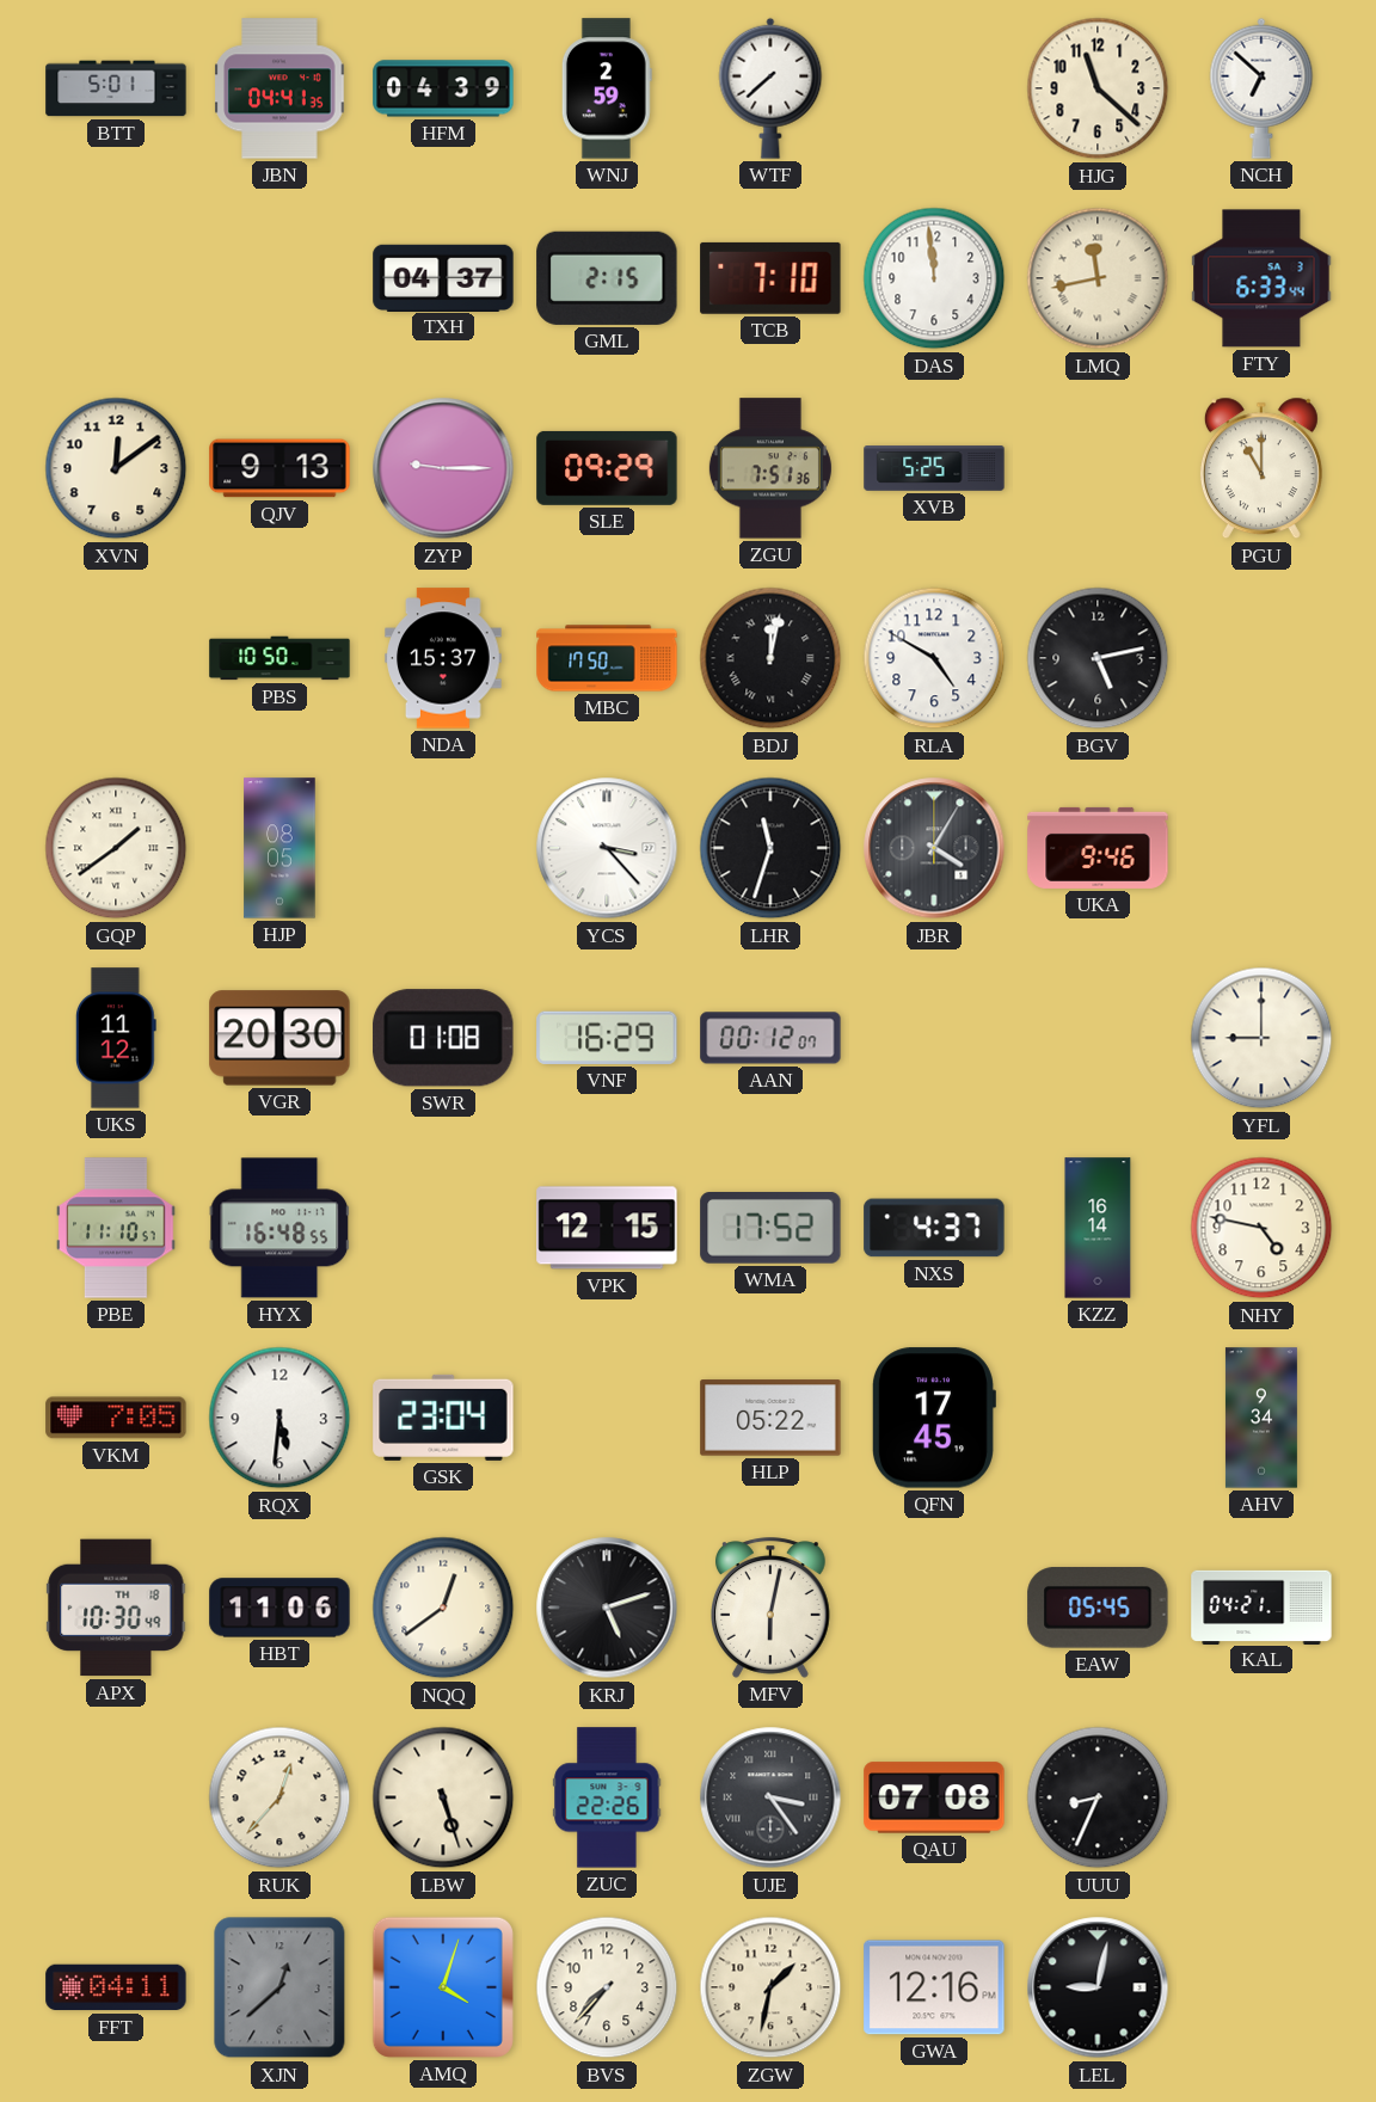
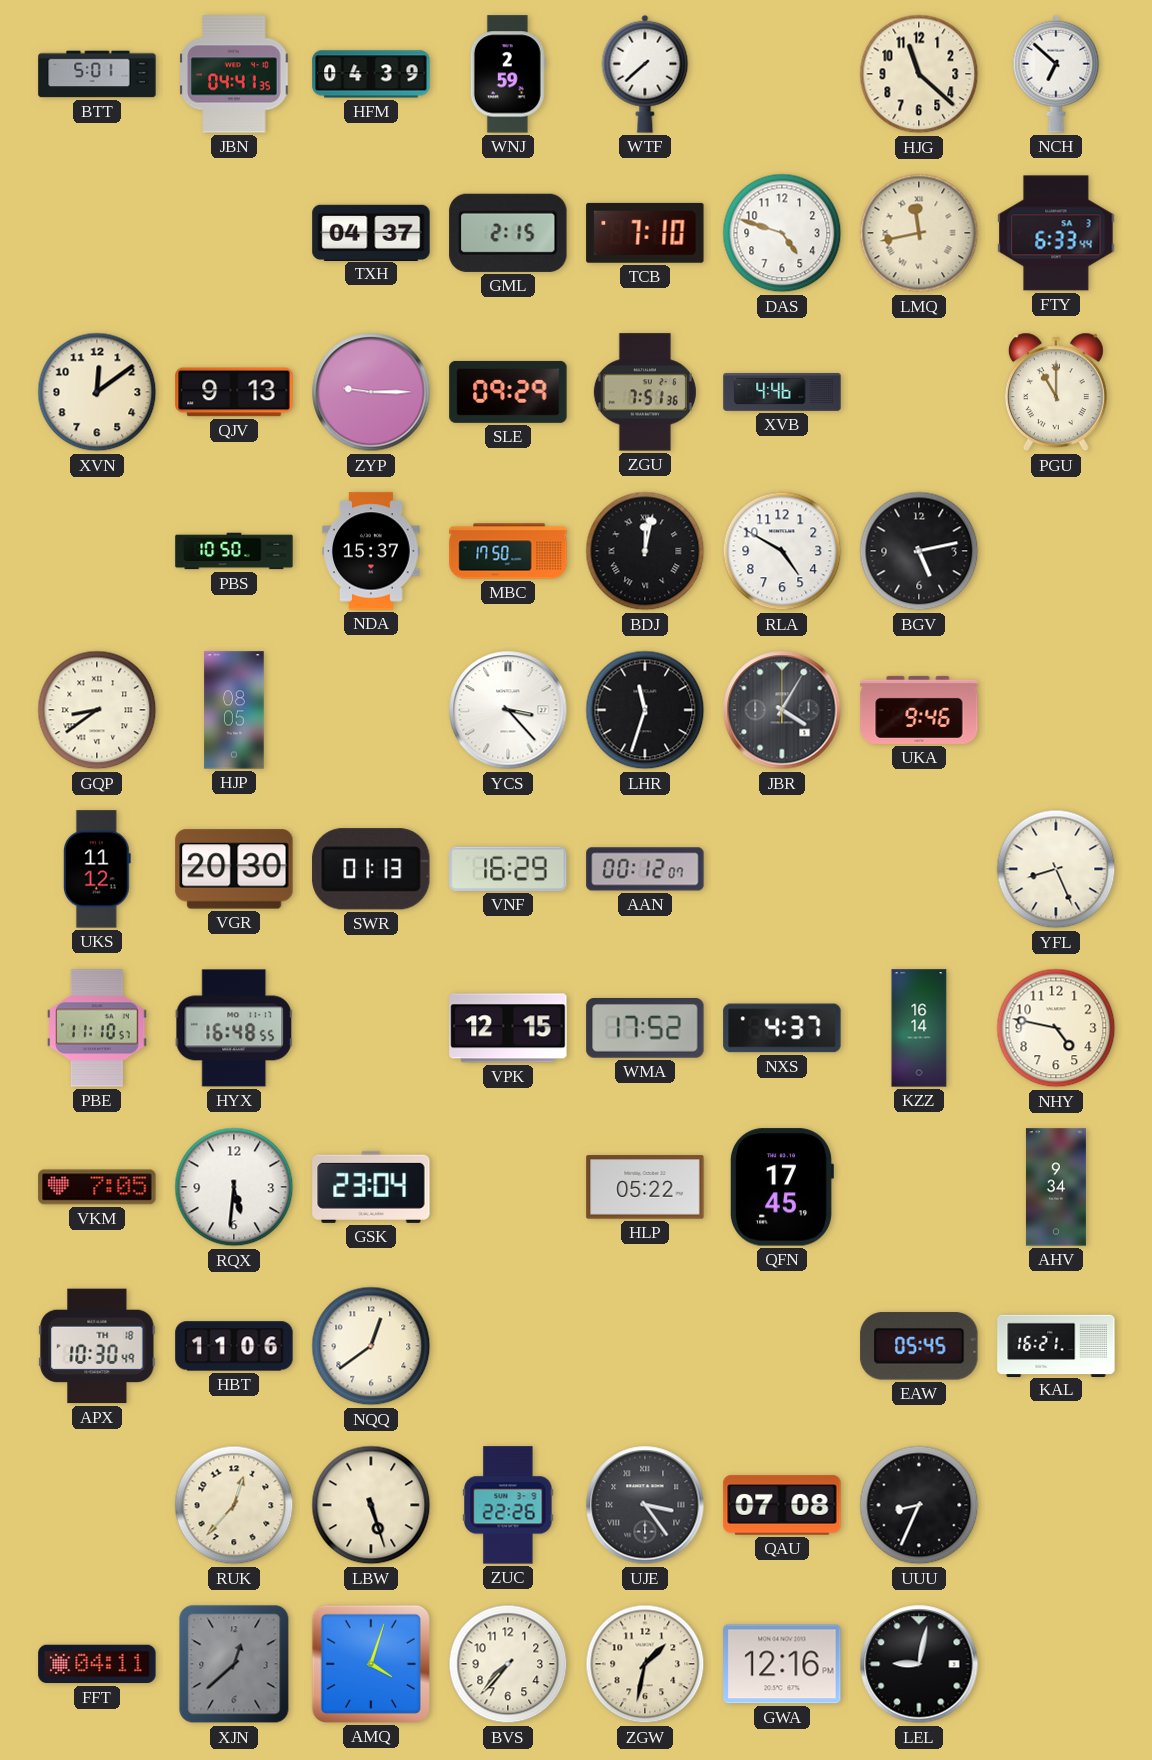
DAS: 11:59 -> 4:48
XVB: 5:25 -> 4:46
GQP: 1:39 -> 8:39
SWR: 01:08 -> 01:13
YFL: 9:00 -> 8:26
KRJ: 5:12 -> none
MFV: 6:02 -> none
KAL: 04:21 -> 16:21
